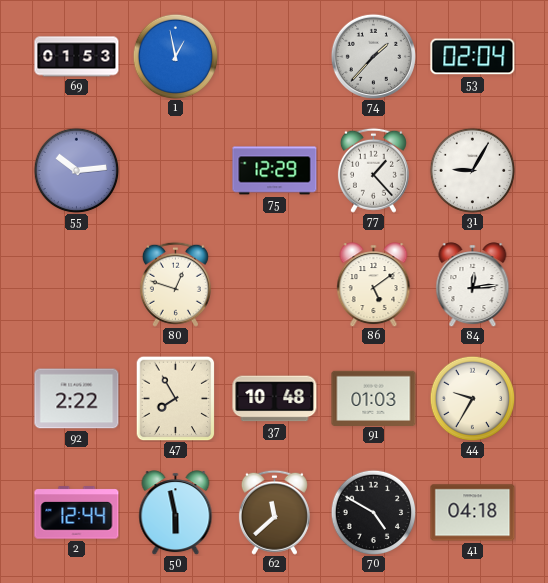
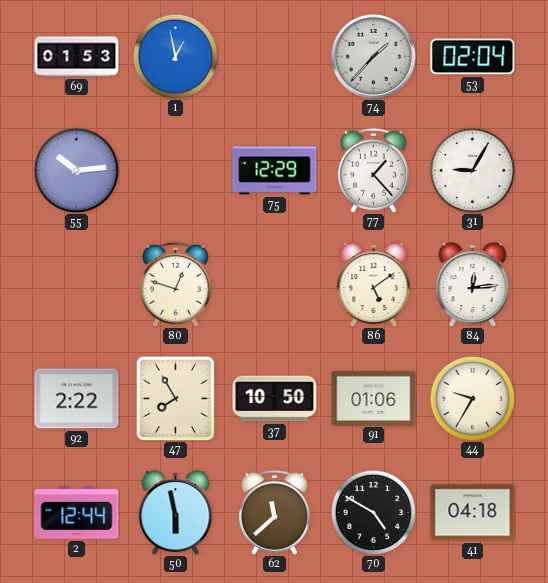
37: 10:48 -> 10:50
91: 01:03 -> 01:06
